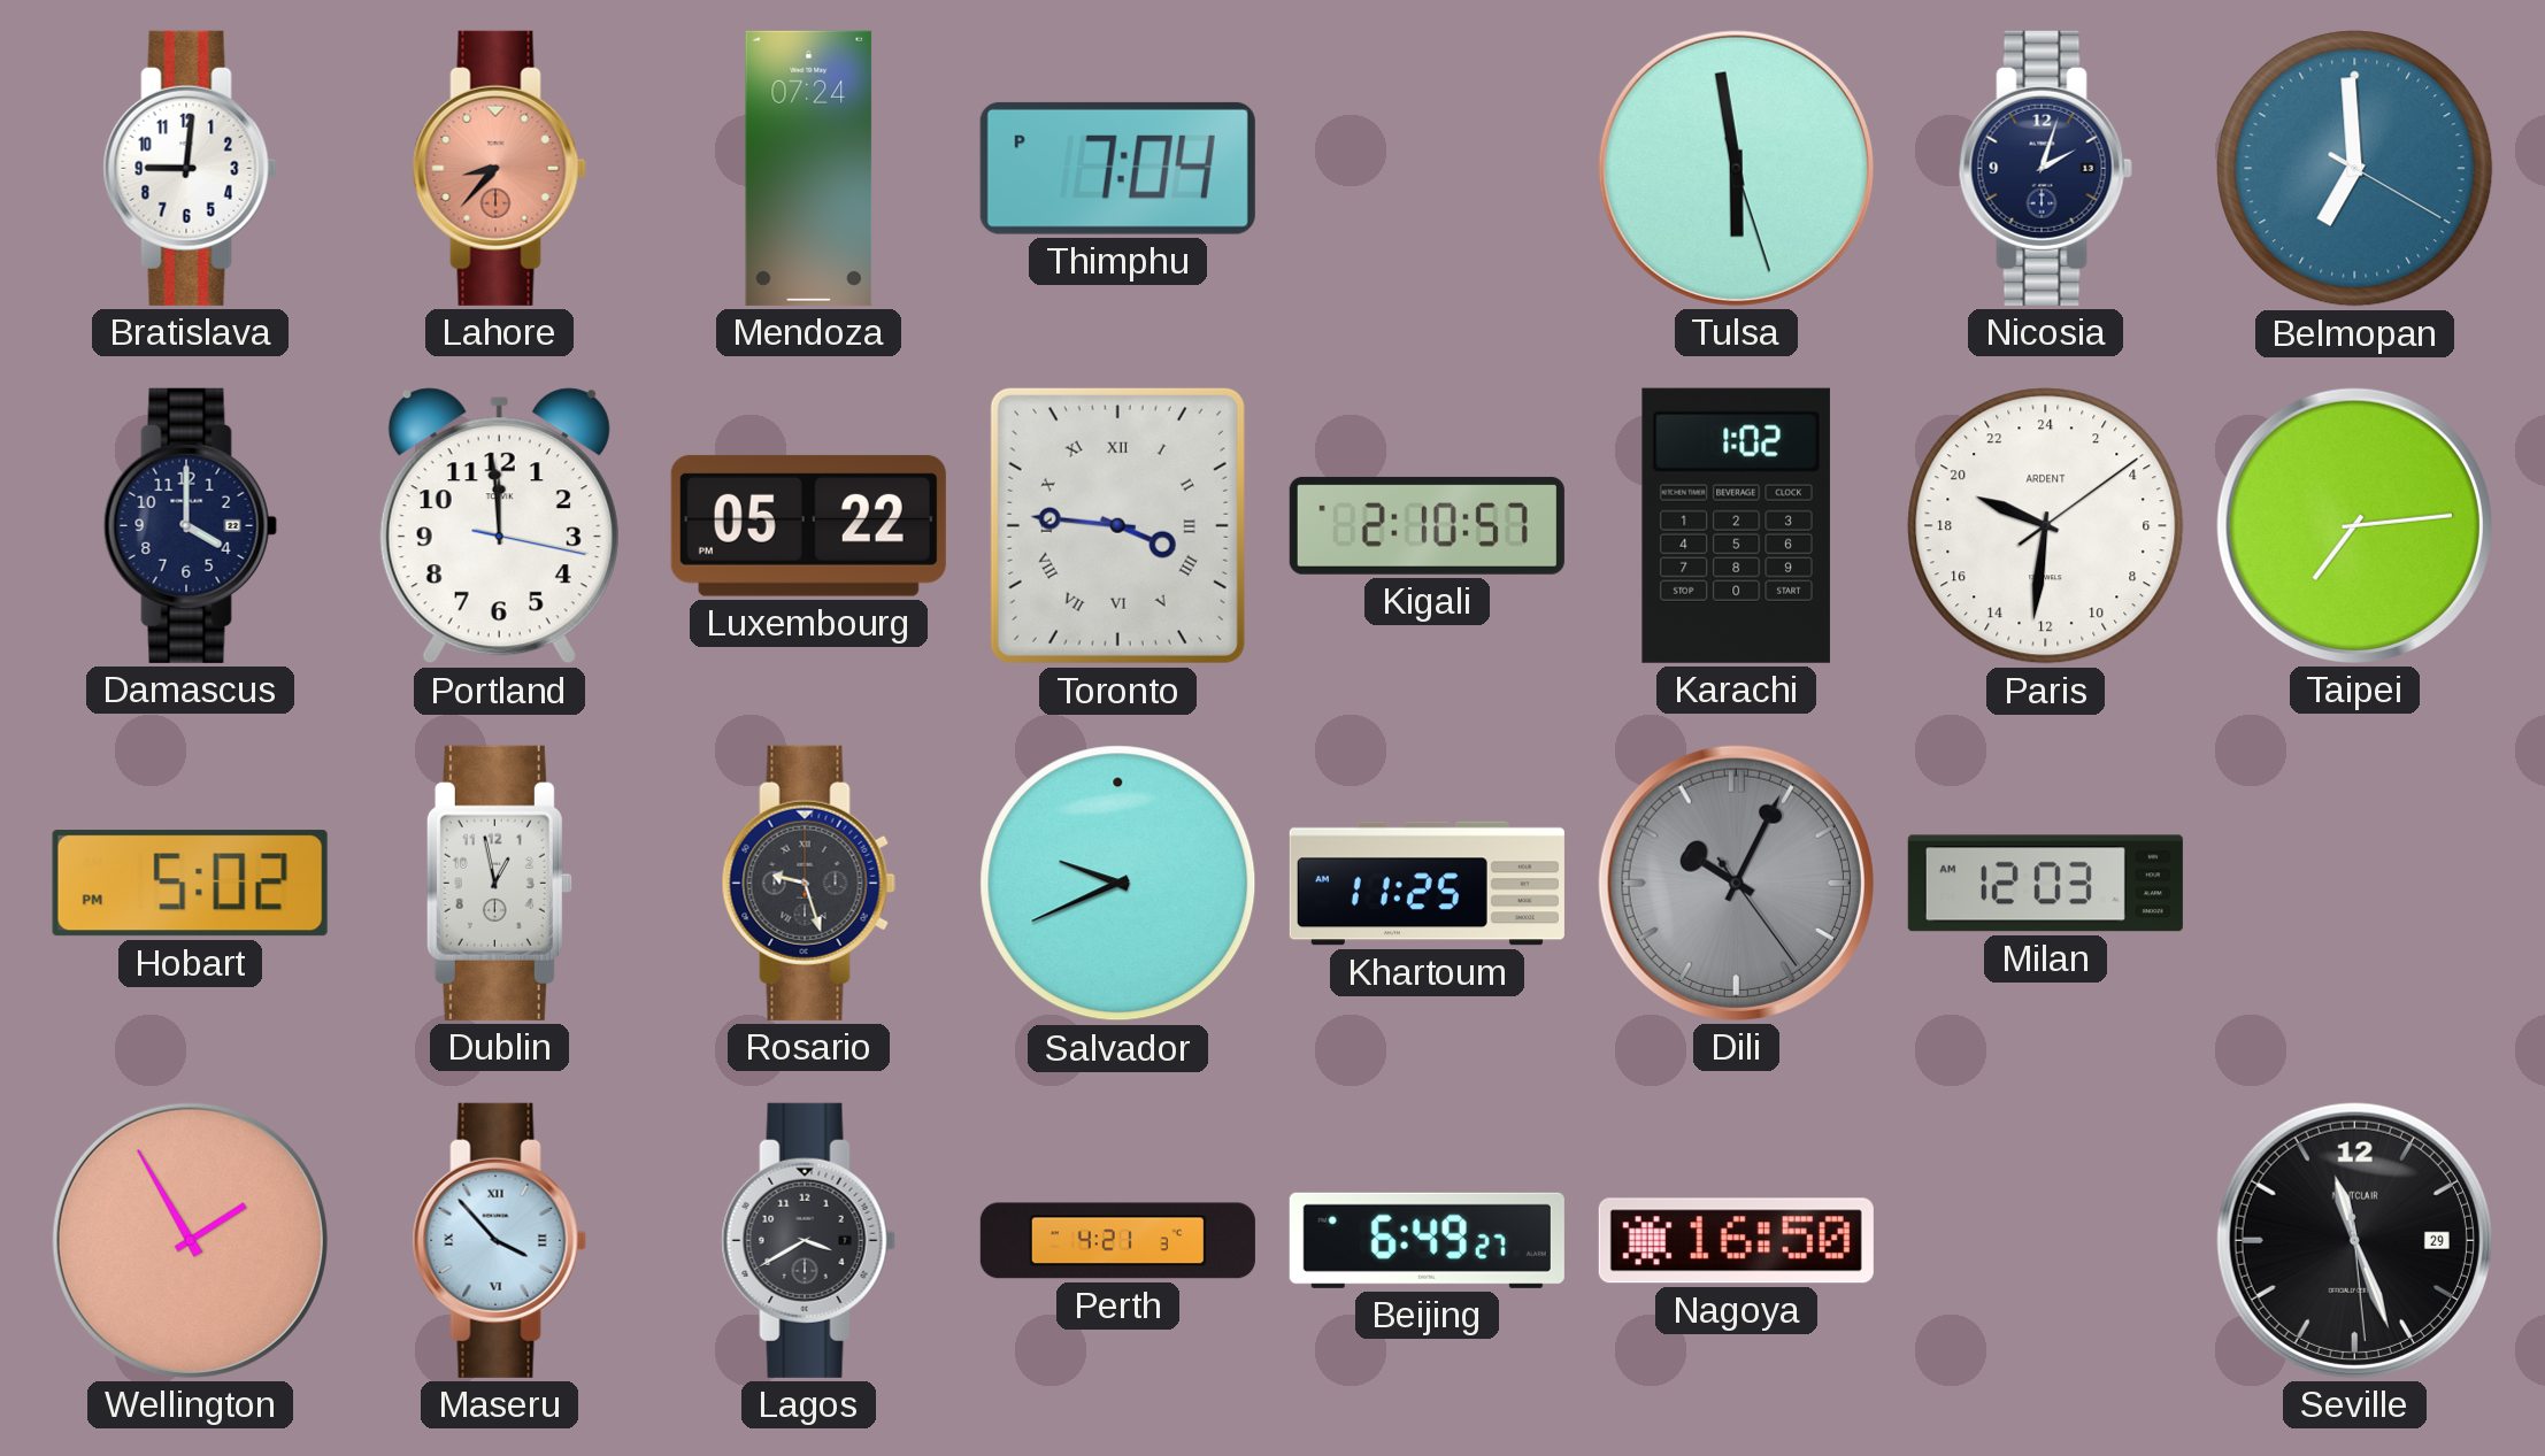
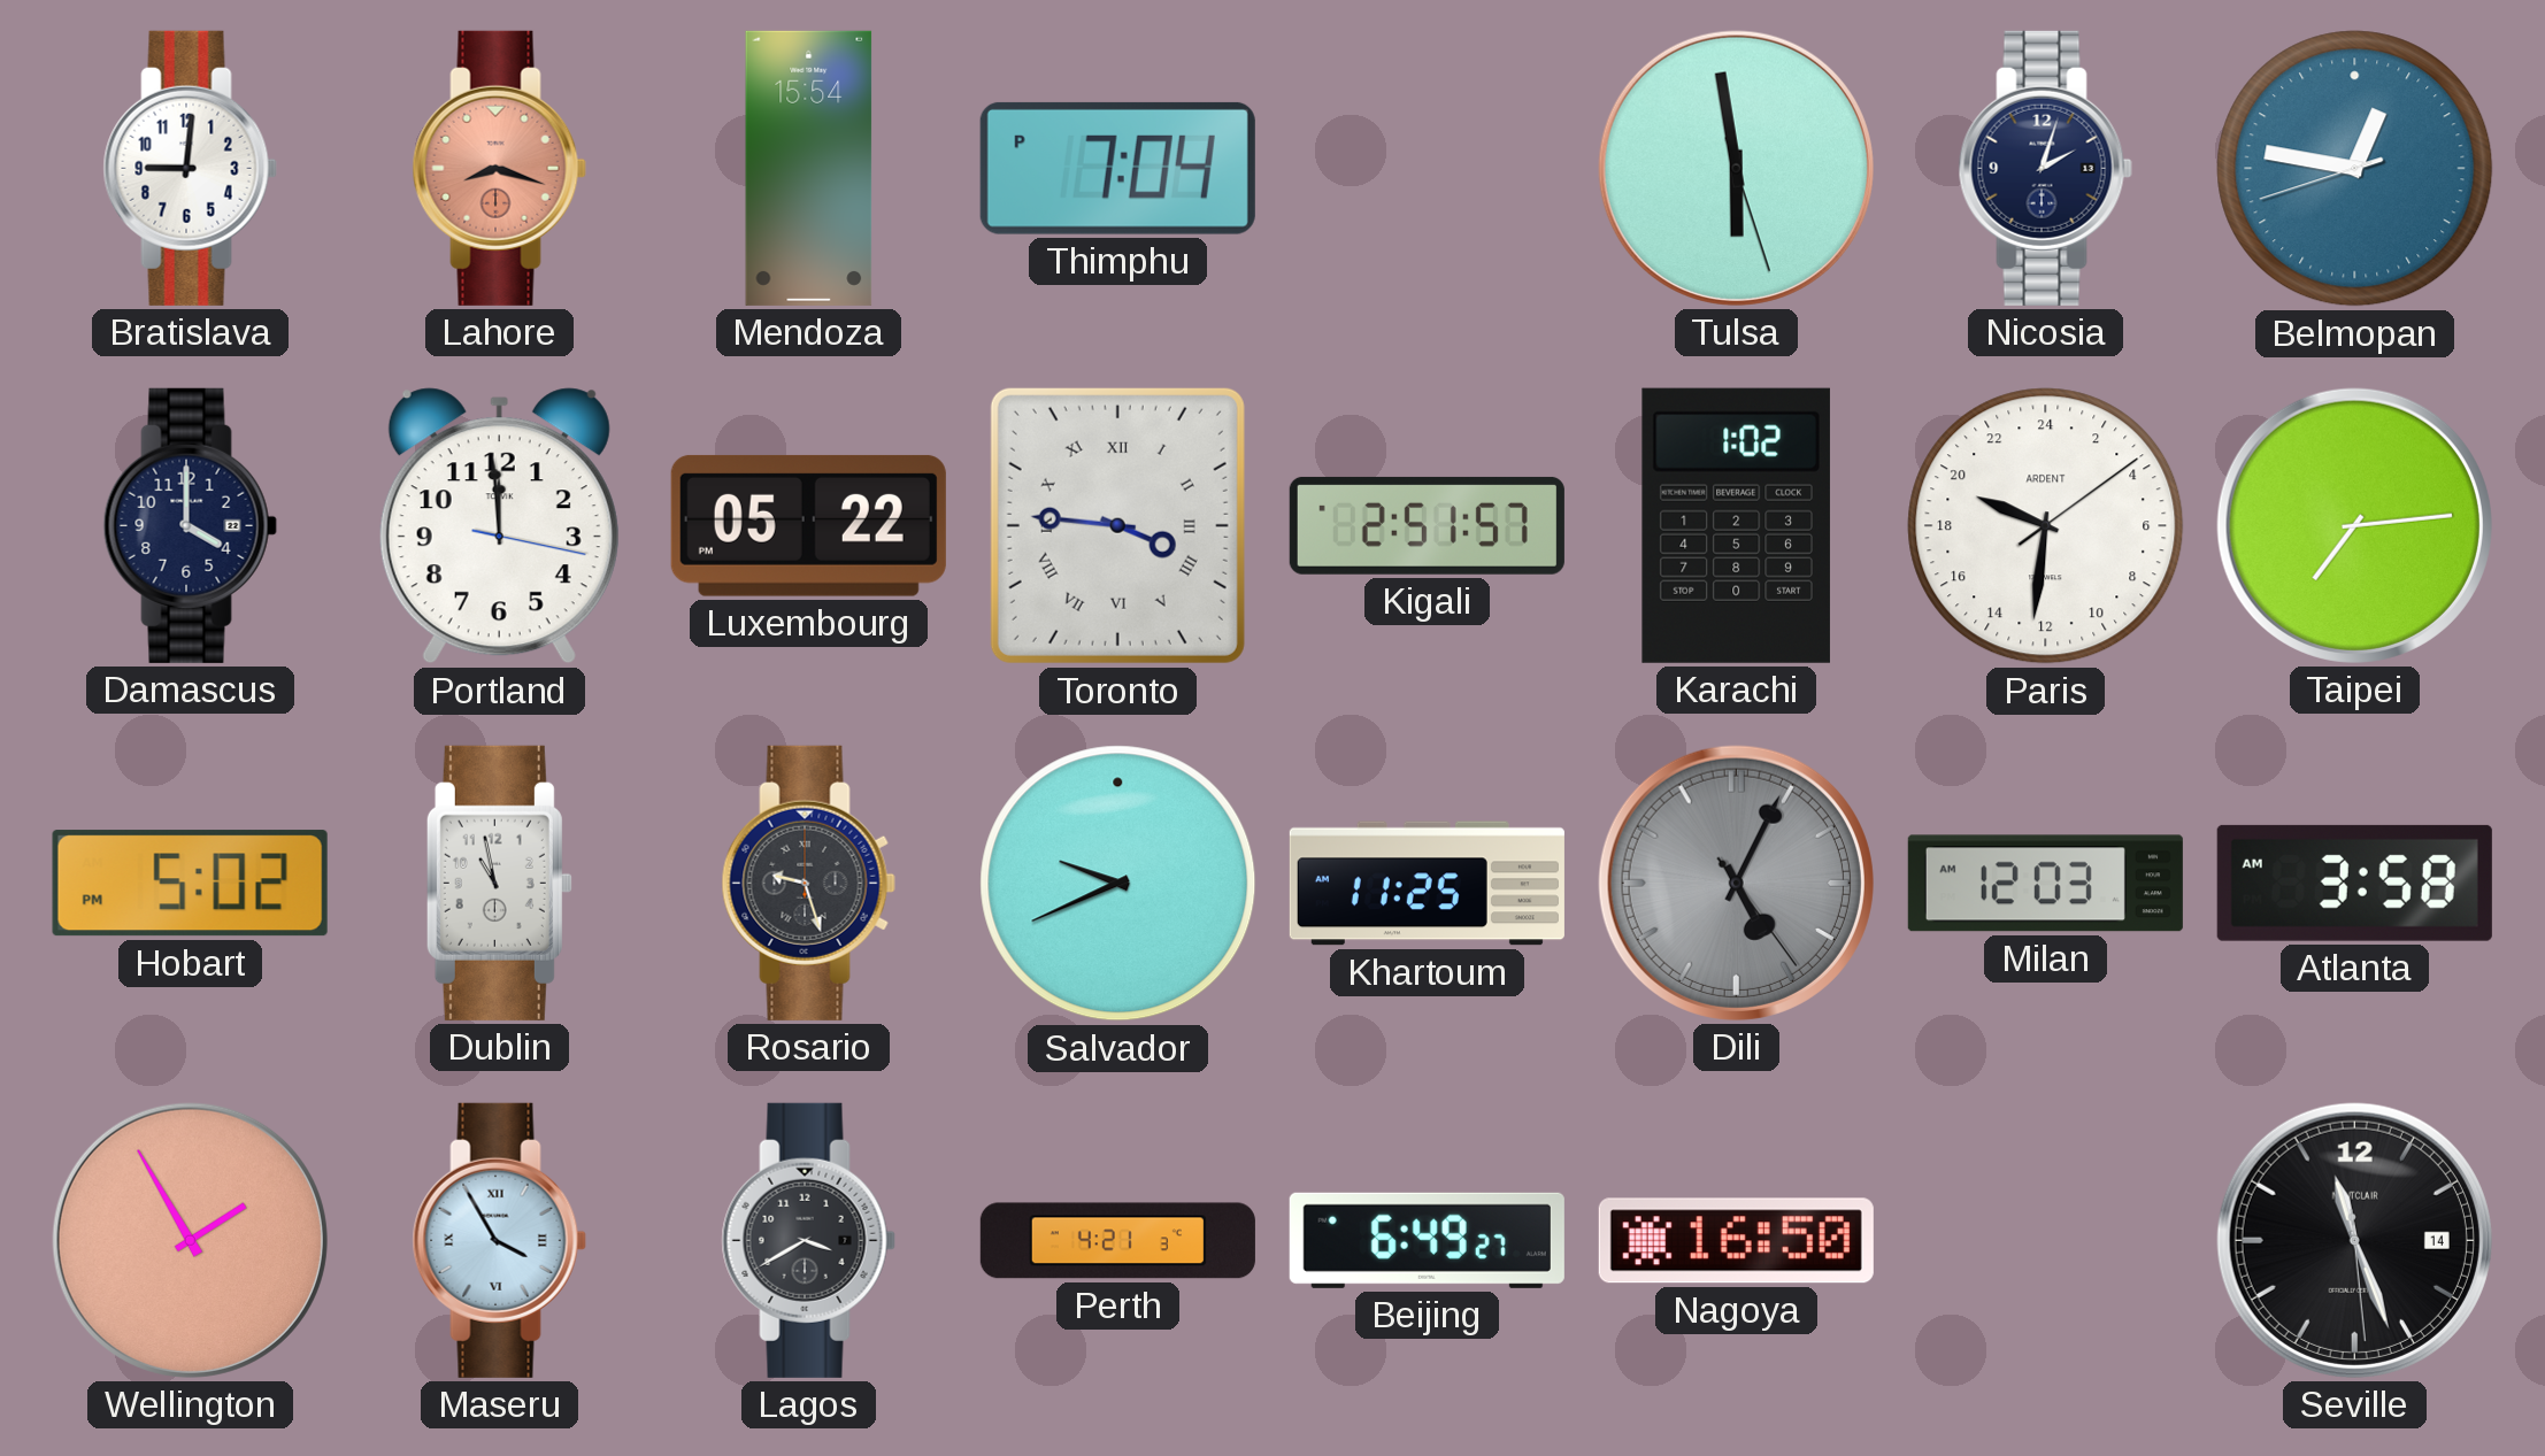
Lahore: 8:37 -> 8:18
Mendoza: 07:24 -> 15:54
Belmopan: 6:59 -> 12:46
Kigali: 2:10 -> 2:51
Dublin: 12:58 -> 10:58
Dili: 10:04 -> 5:04
Atlanta: none -> 3:58
Maseru: 3:53 -> 3:55
Seville date: 29 -> 14
